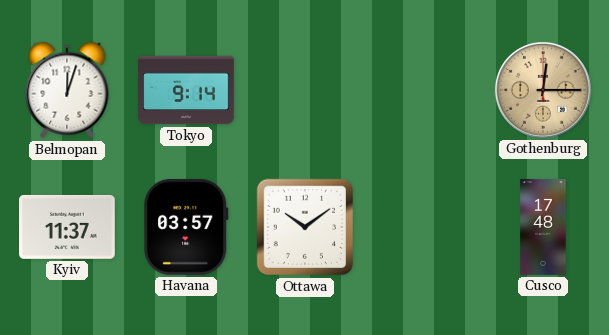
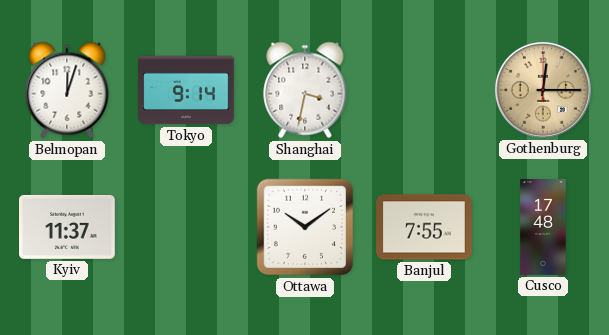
Shanghai: none -> 3:32
Havana: 03:57 -> none
Banjul: none -> 7:55
